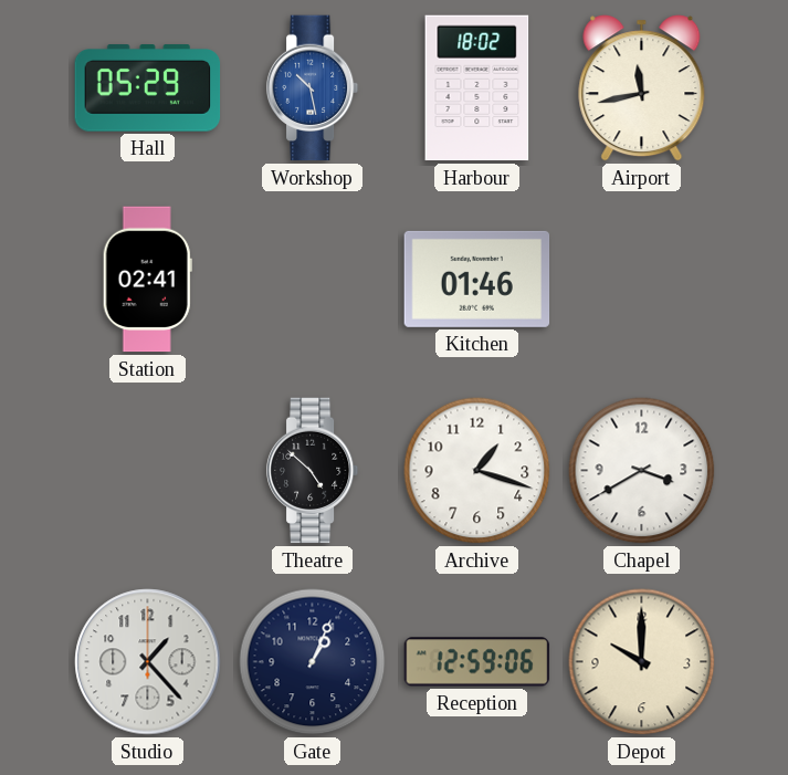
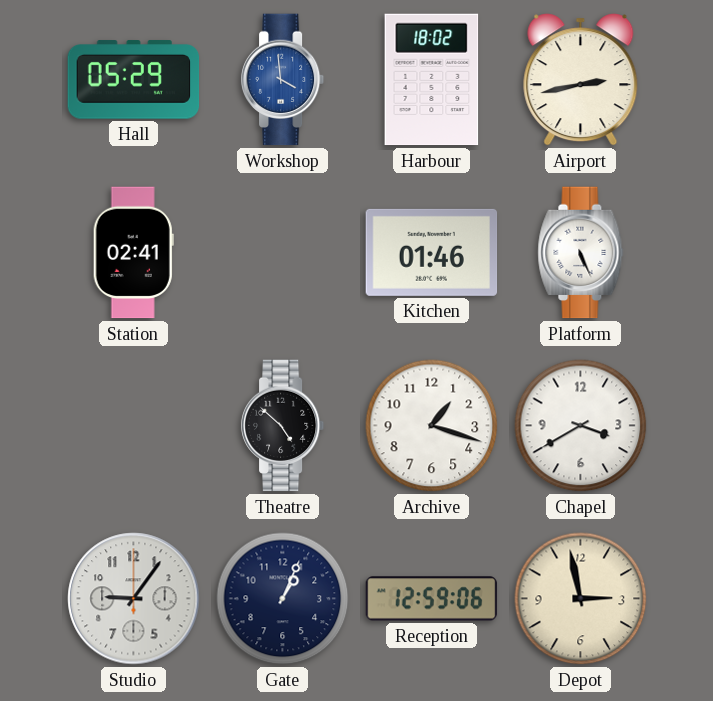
Workshop: 10:28 -> 3:59
Airport: 11:43 -> 2:43
Platform: none -> 5:26
Studio: 1:23 -> 9:06
Depot: 10:00 -> 2:58
